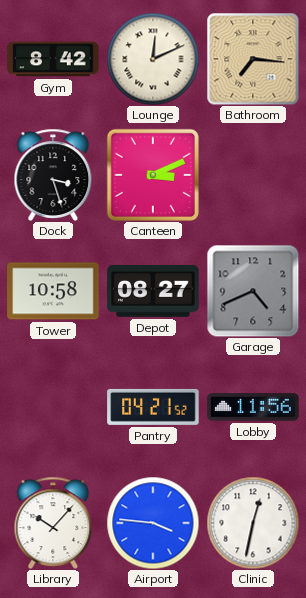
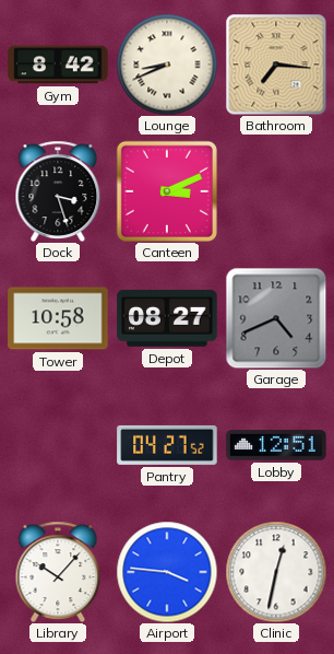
Lounge: 12:11 -> 8:41
Pantry: 04:21 -> 04:27
Lobby: 11:56 -> 12:51
